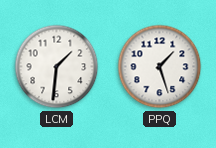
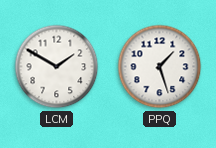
LCM: 1:31 -> 1:50
